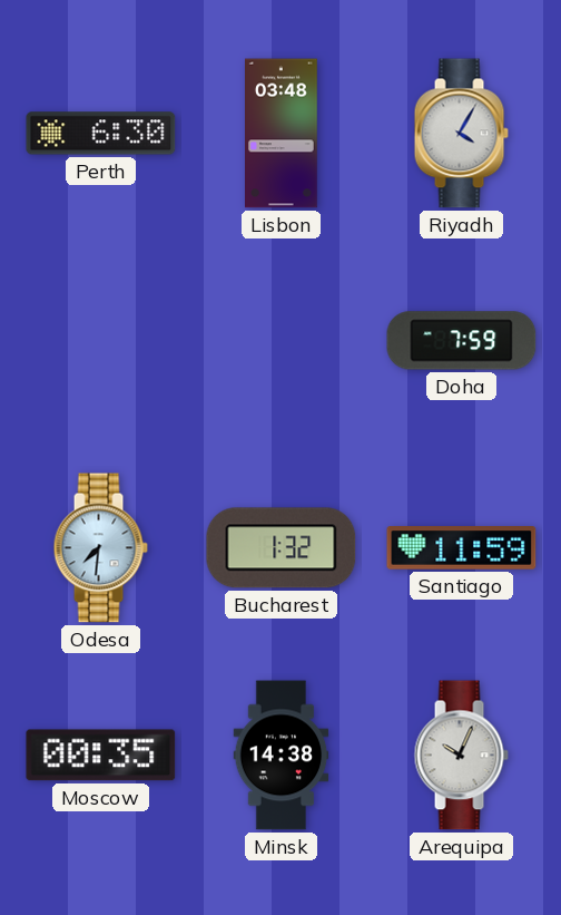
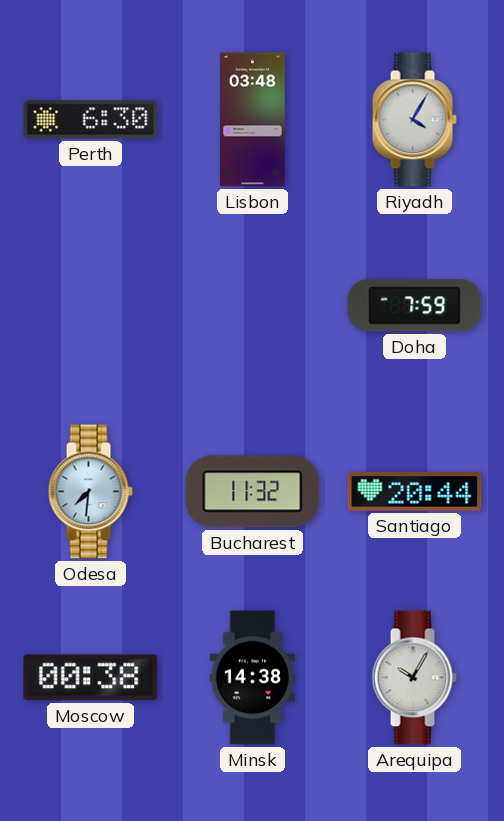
Bucharest: 1:32 -> 11:32
Santiago: 11:59 -> 20:44
Moscow: 00:35 -> 00:38
Arequipa: 10:04 -> 10:05
